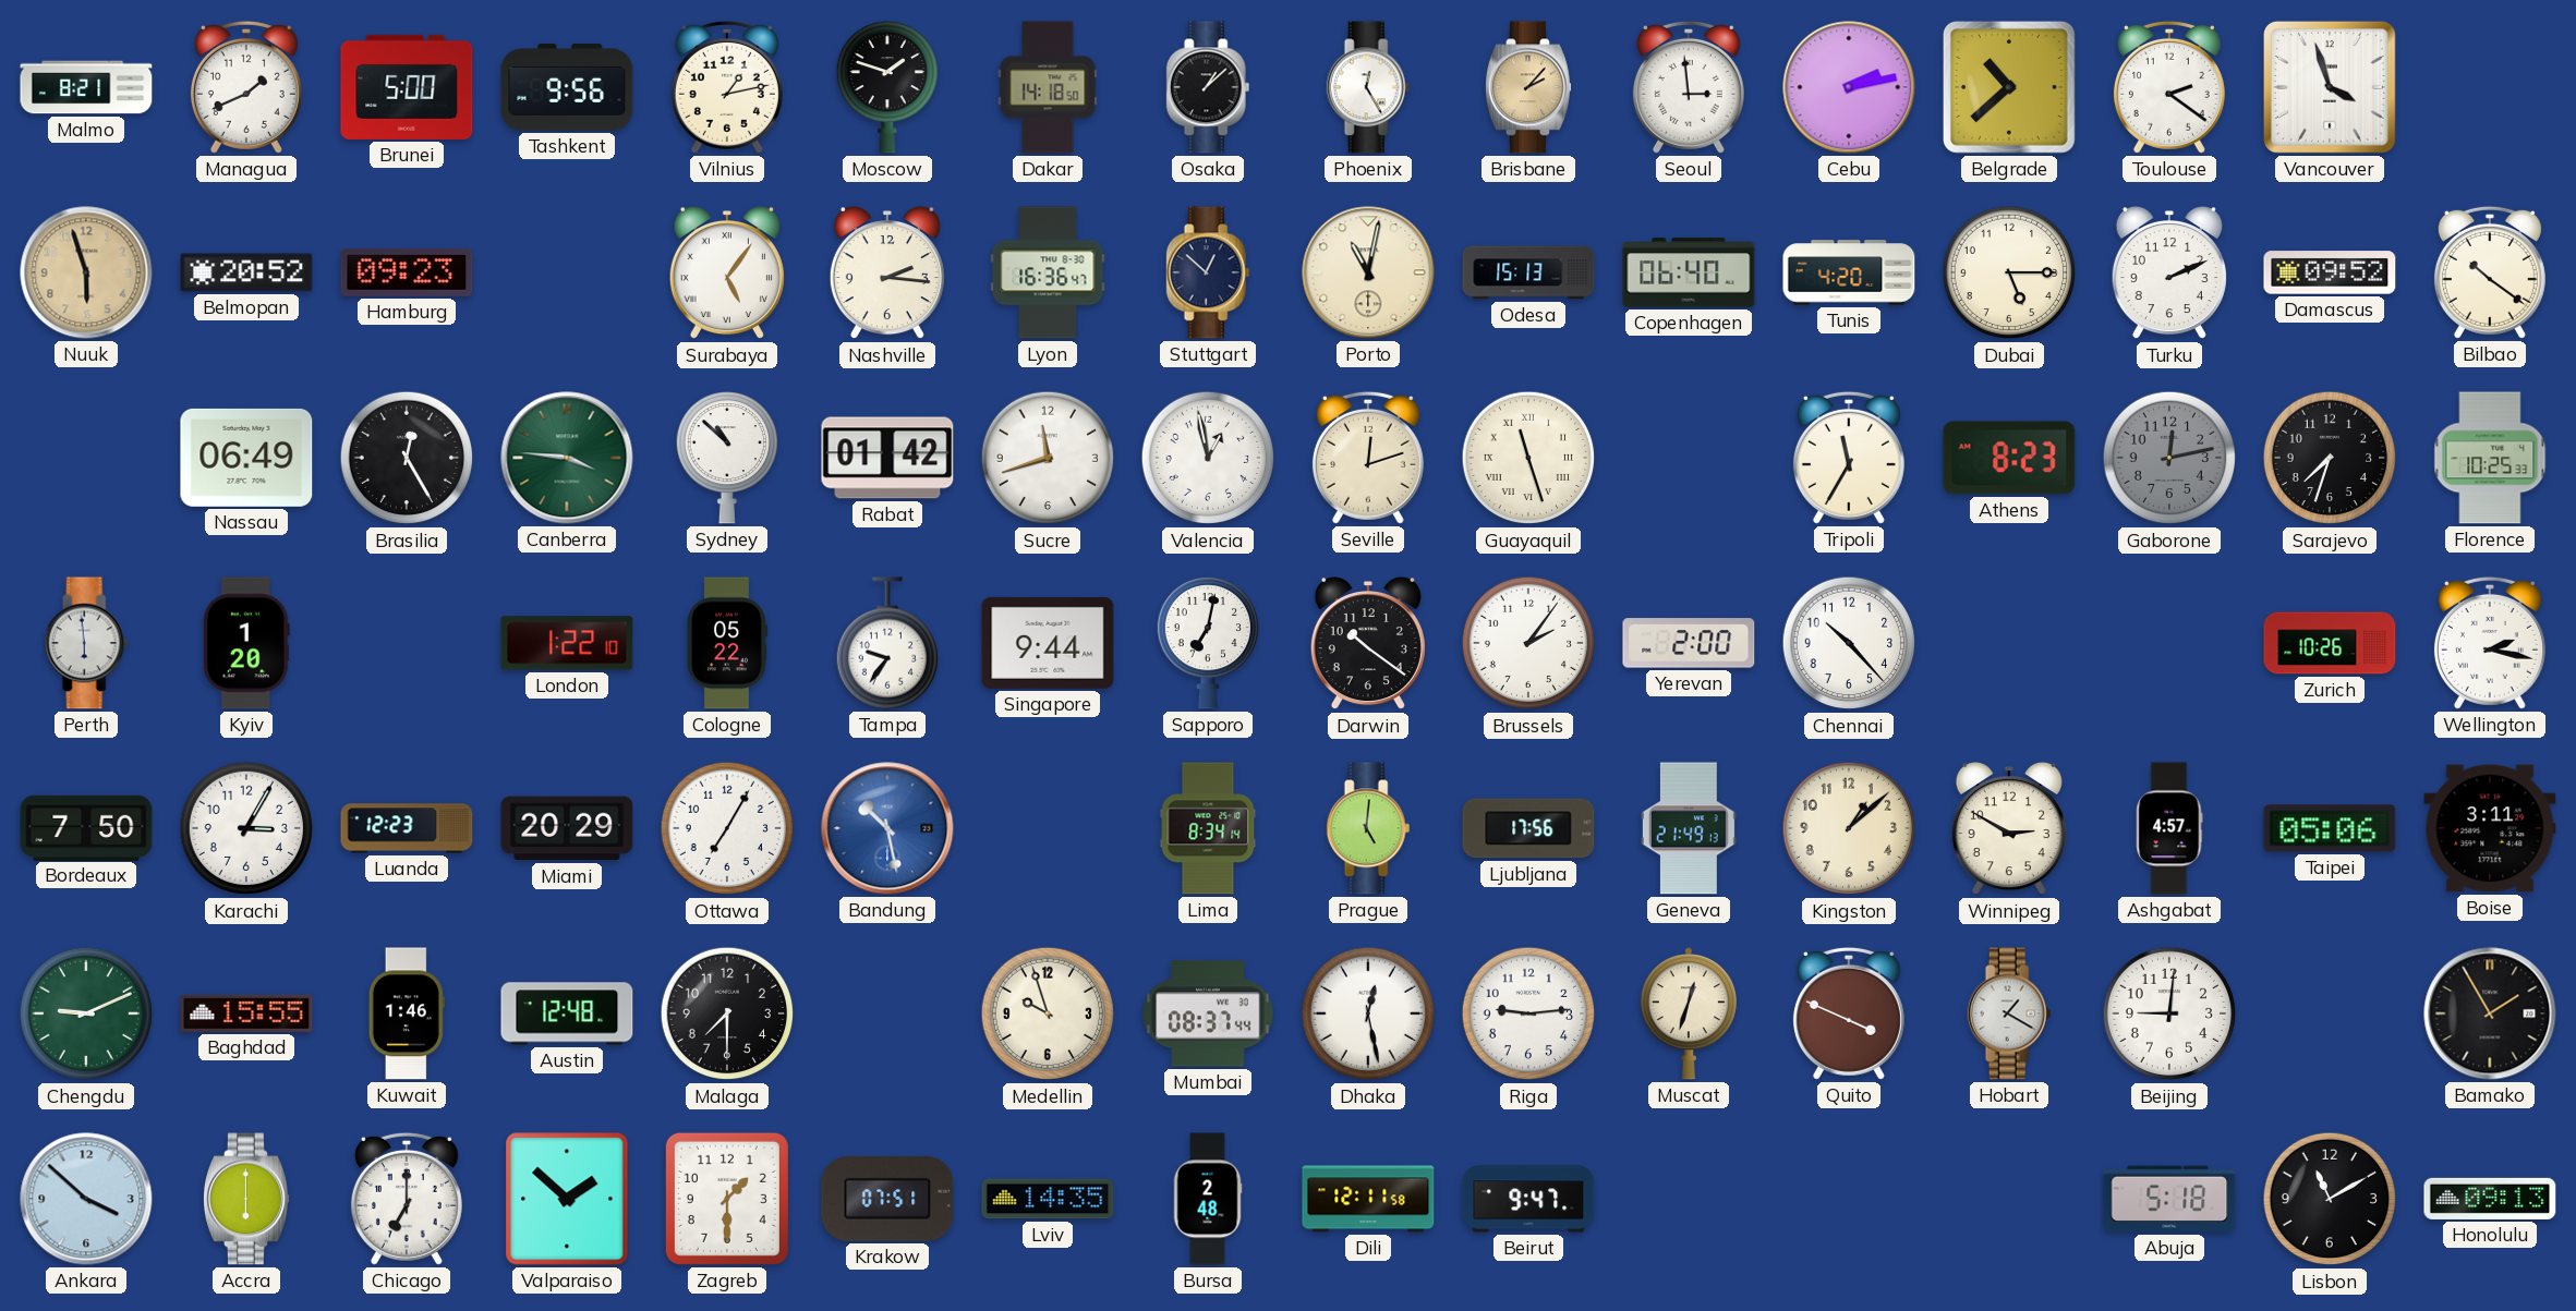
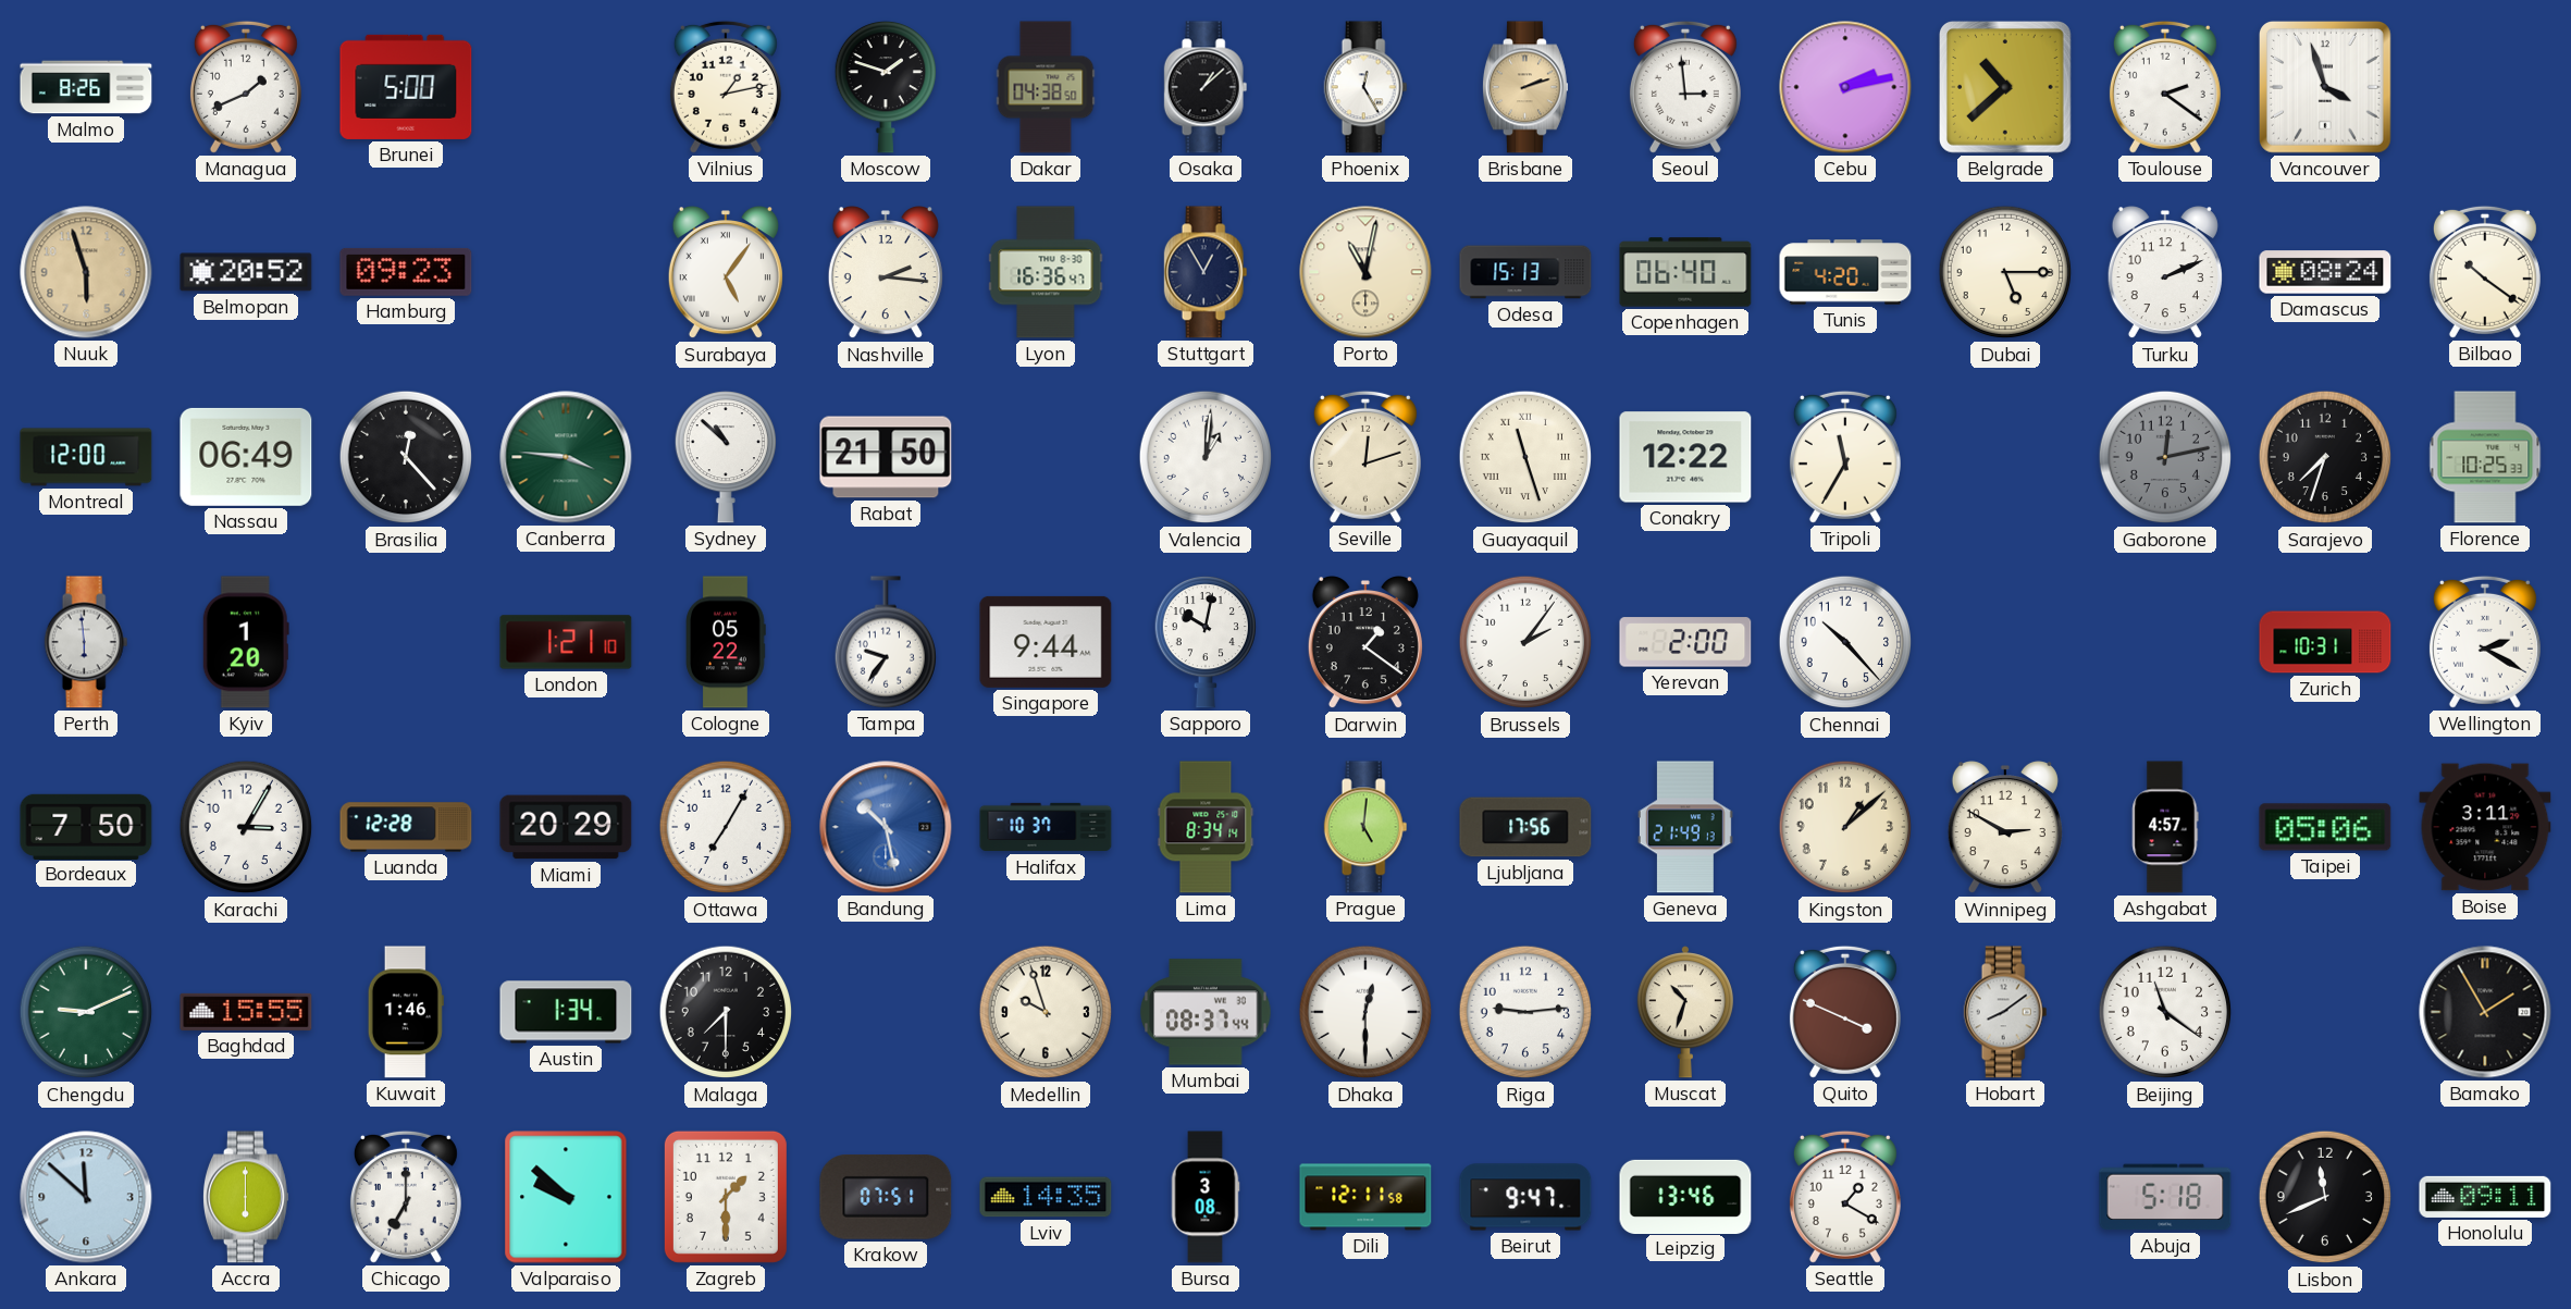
Malmo: 8:21 -> 8:26
Tashkent: 9:56 -> none
Dakar: 14:18 -> 04:38
Brisbane: 2:07 -> 2:12
Stuttgart: 12:52 -> 12:55
Damascus: 09:52 -> 08:24
Montreal: none -> 12:00
Brasilia: 12:25 -> 12:23
Rabat: 01:42 -> 21:50
Sucre: 11:42 -> none
Valencia: 12:58 -> 1:01
Conakry: none -> 12:22
Athens: 8:23 -> none
London: 1:22 -> 1:21
Sapporo: 7:02 -> 10:02
Darwin: 10:21 -> 1:21
Zurich: 10:26 -> 10:31
Wellington: 2:17 -> 2:20
Luanda: 12:23 -> 12:28
Halifax: none -> 10:37
Austin: 12:48 -> 1:34
Dhaka: 12:28 -> 12:30
Muscat: 12:33 -> 10:33
Hobart: 1:20 -> 8:09
Beijing: 9:01 -> 11:21
Ankara: 3:52 -> 11:52
Valparaiso: 1:52 -> 9:52
Bursa: 2:48 -> 3:08
Leipzig: none -> 13:46
Seattle: none -> 1:20
Lisbon: 11:10 -> 11:41
Honolulu: 09:13 -> 09:11
